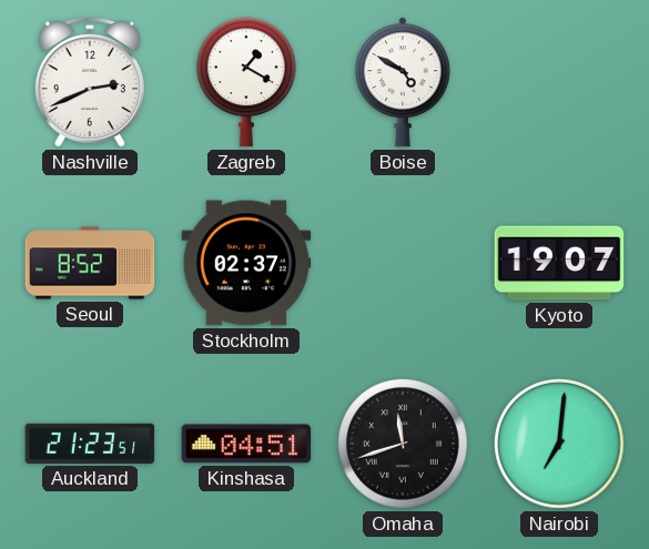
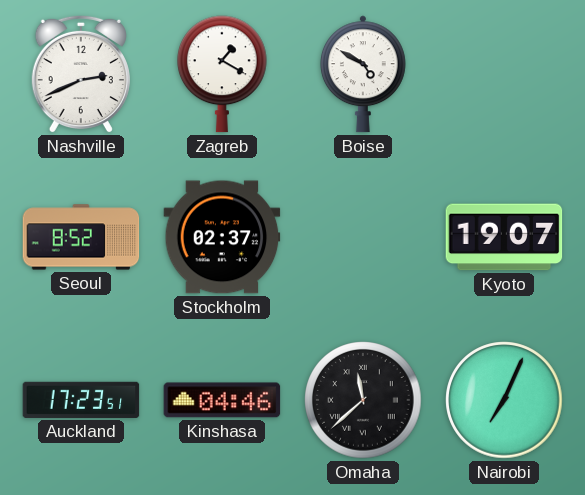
Auckland: 21:23 -> 17:23
Kinshasa: 04:51 -> 04:46
Omaha: 11:42 -> 11:38
Nairobi: 7:01 -> 7:04
